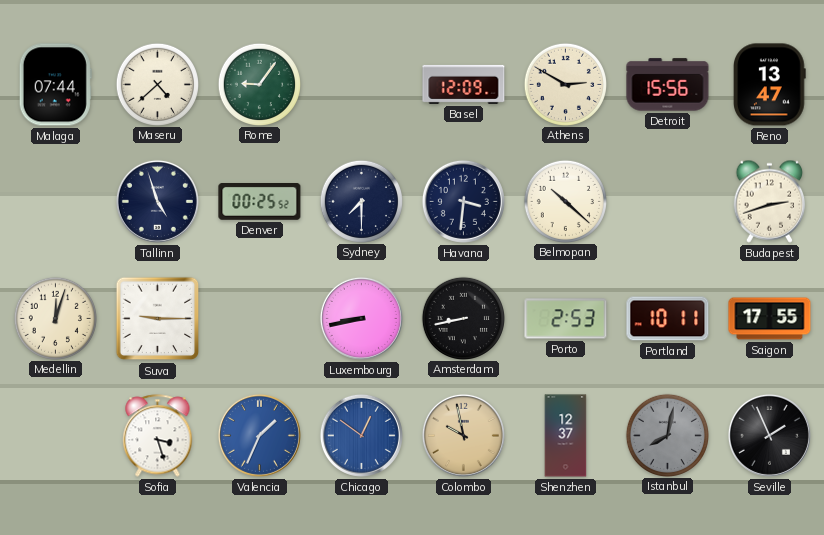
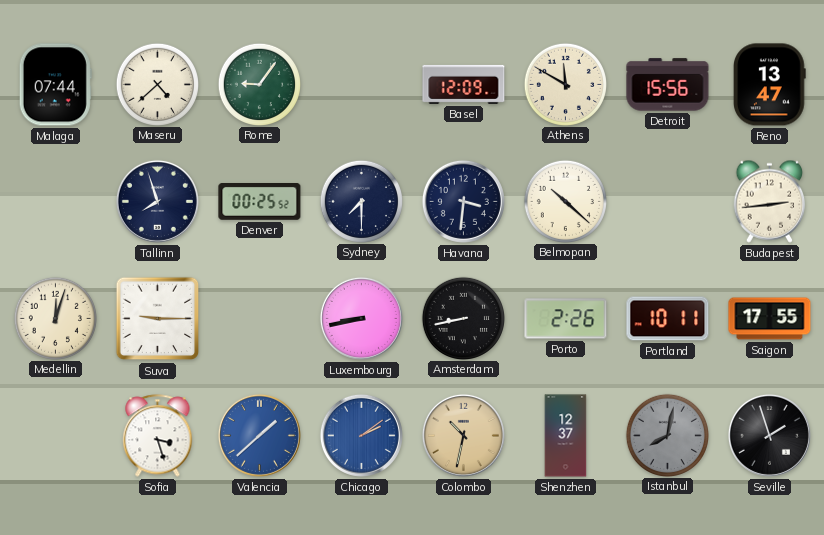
Athens: 2:50 -> 11:50
Tallinn: 4:57 -> 7:57
Budapest: 2:42 -> 2:44
Porto: 2:53 -> 2:26
Valencia: 1:34 -> 1:38
Chicago: 12:51 -> 2:09
Colombo: 9:58 -> 10:32
Seville: 1:56 -> 1:57
